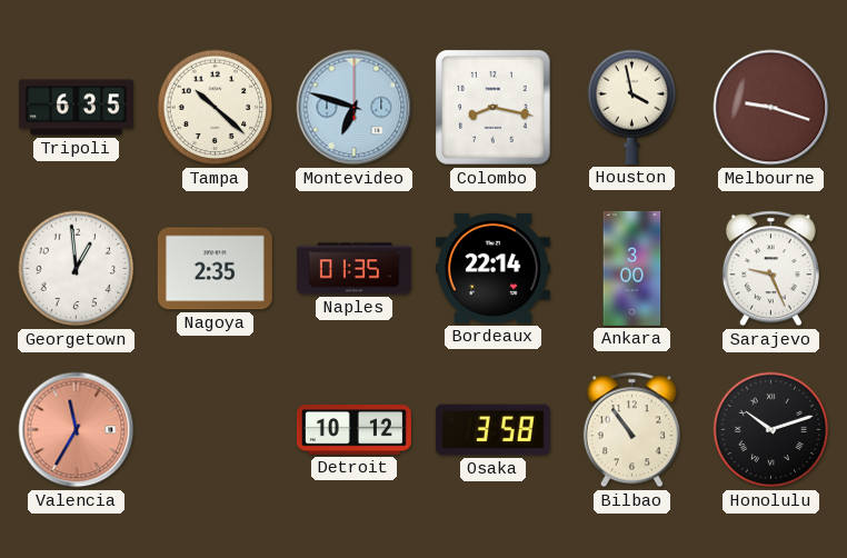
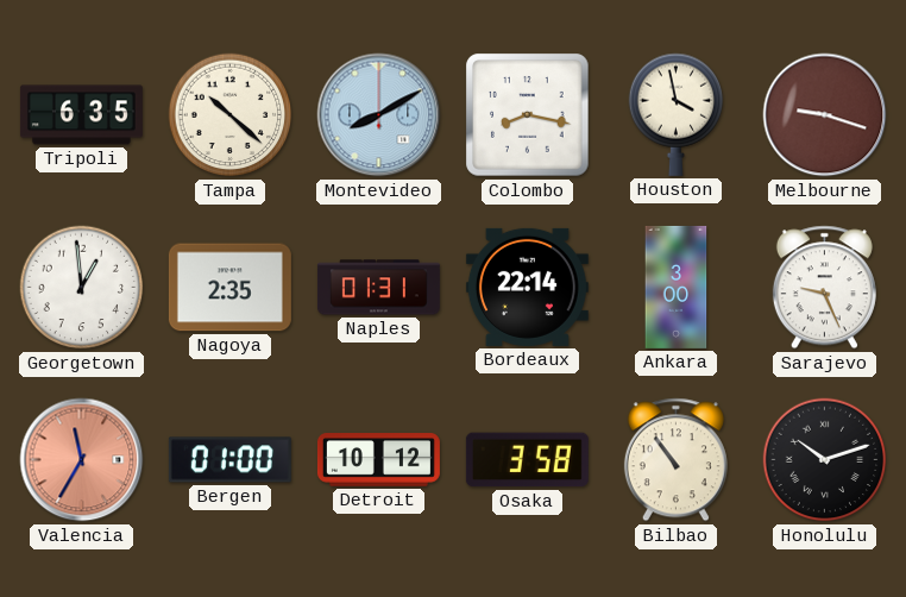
Montevideo: 6:48 -> 8:10
Naples: 01:35 -> 01:31
Bergen: none -> 01:00
